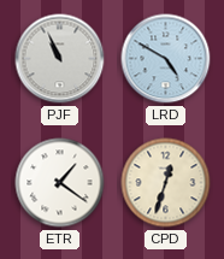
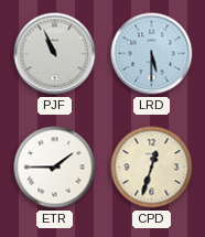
LRD: 4:50 -> 5:30
ETR: 1:21 -> 1:45
